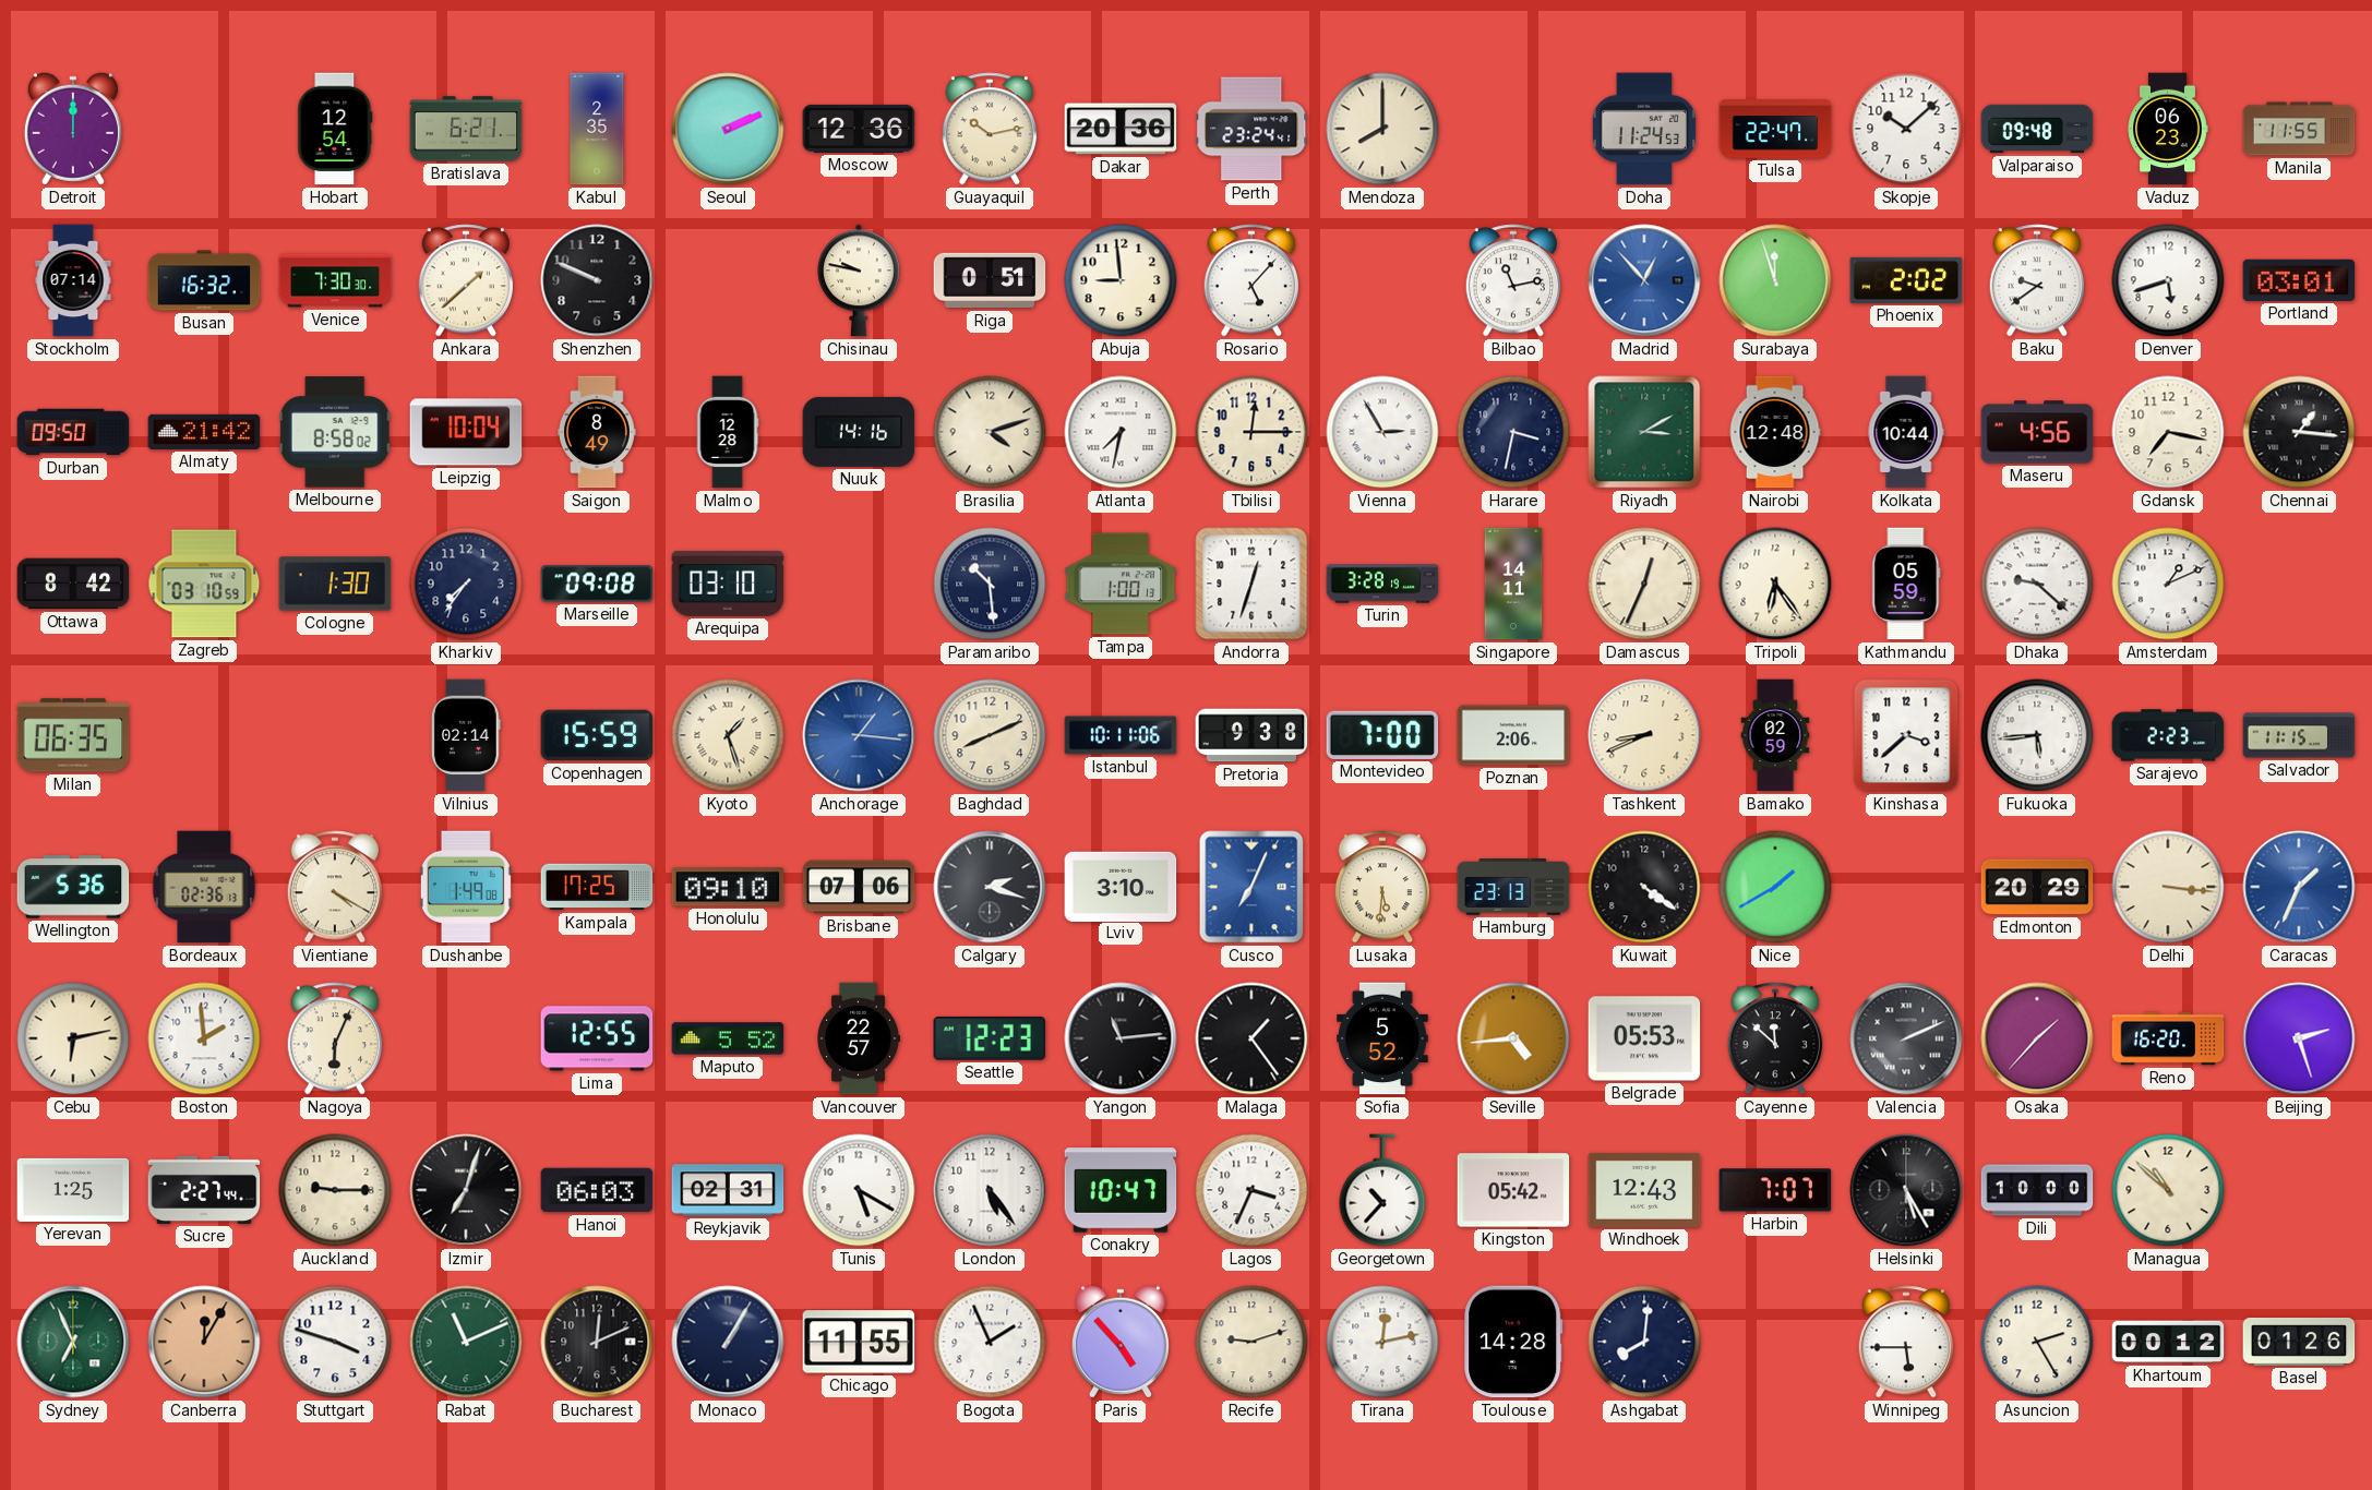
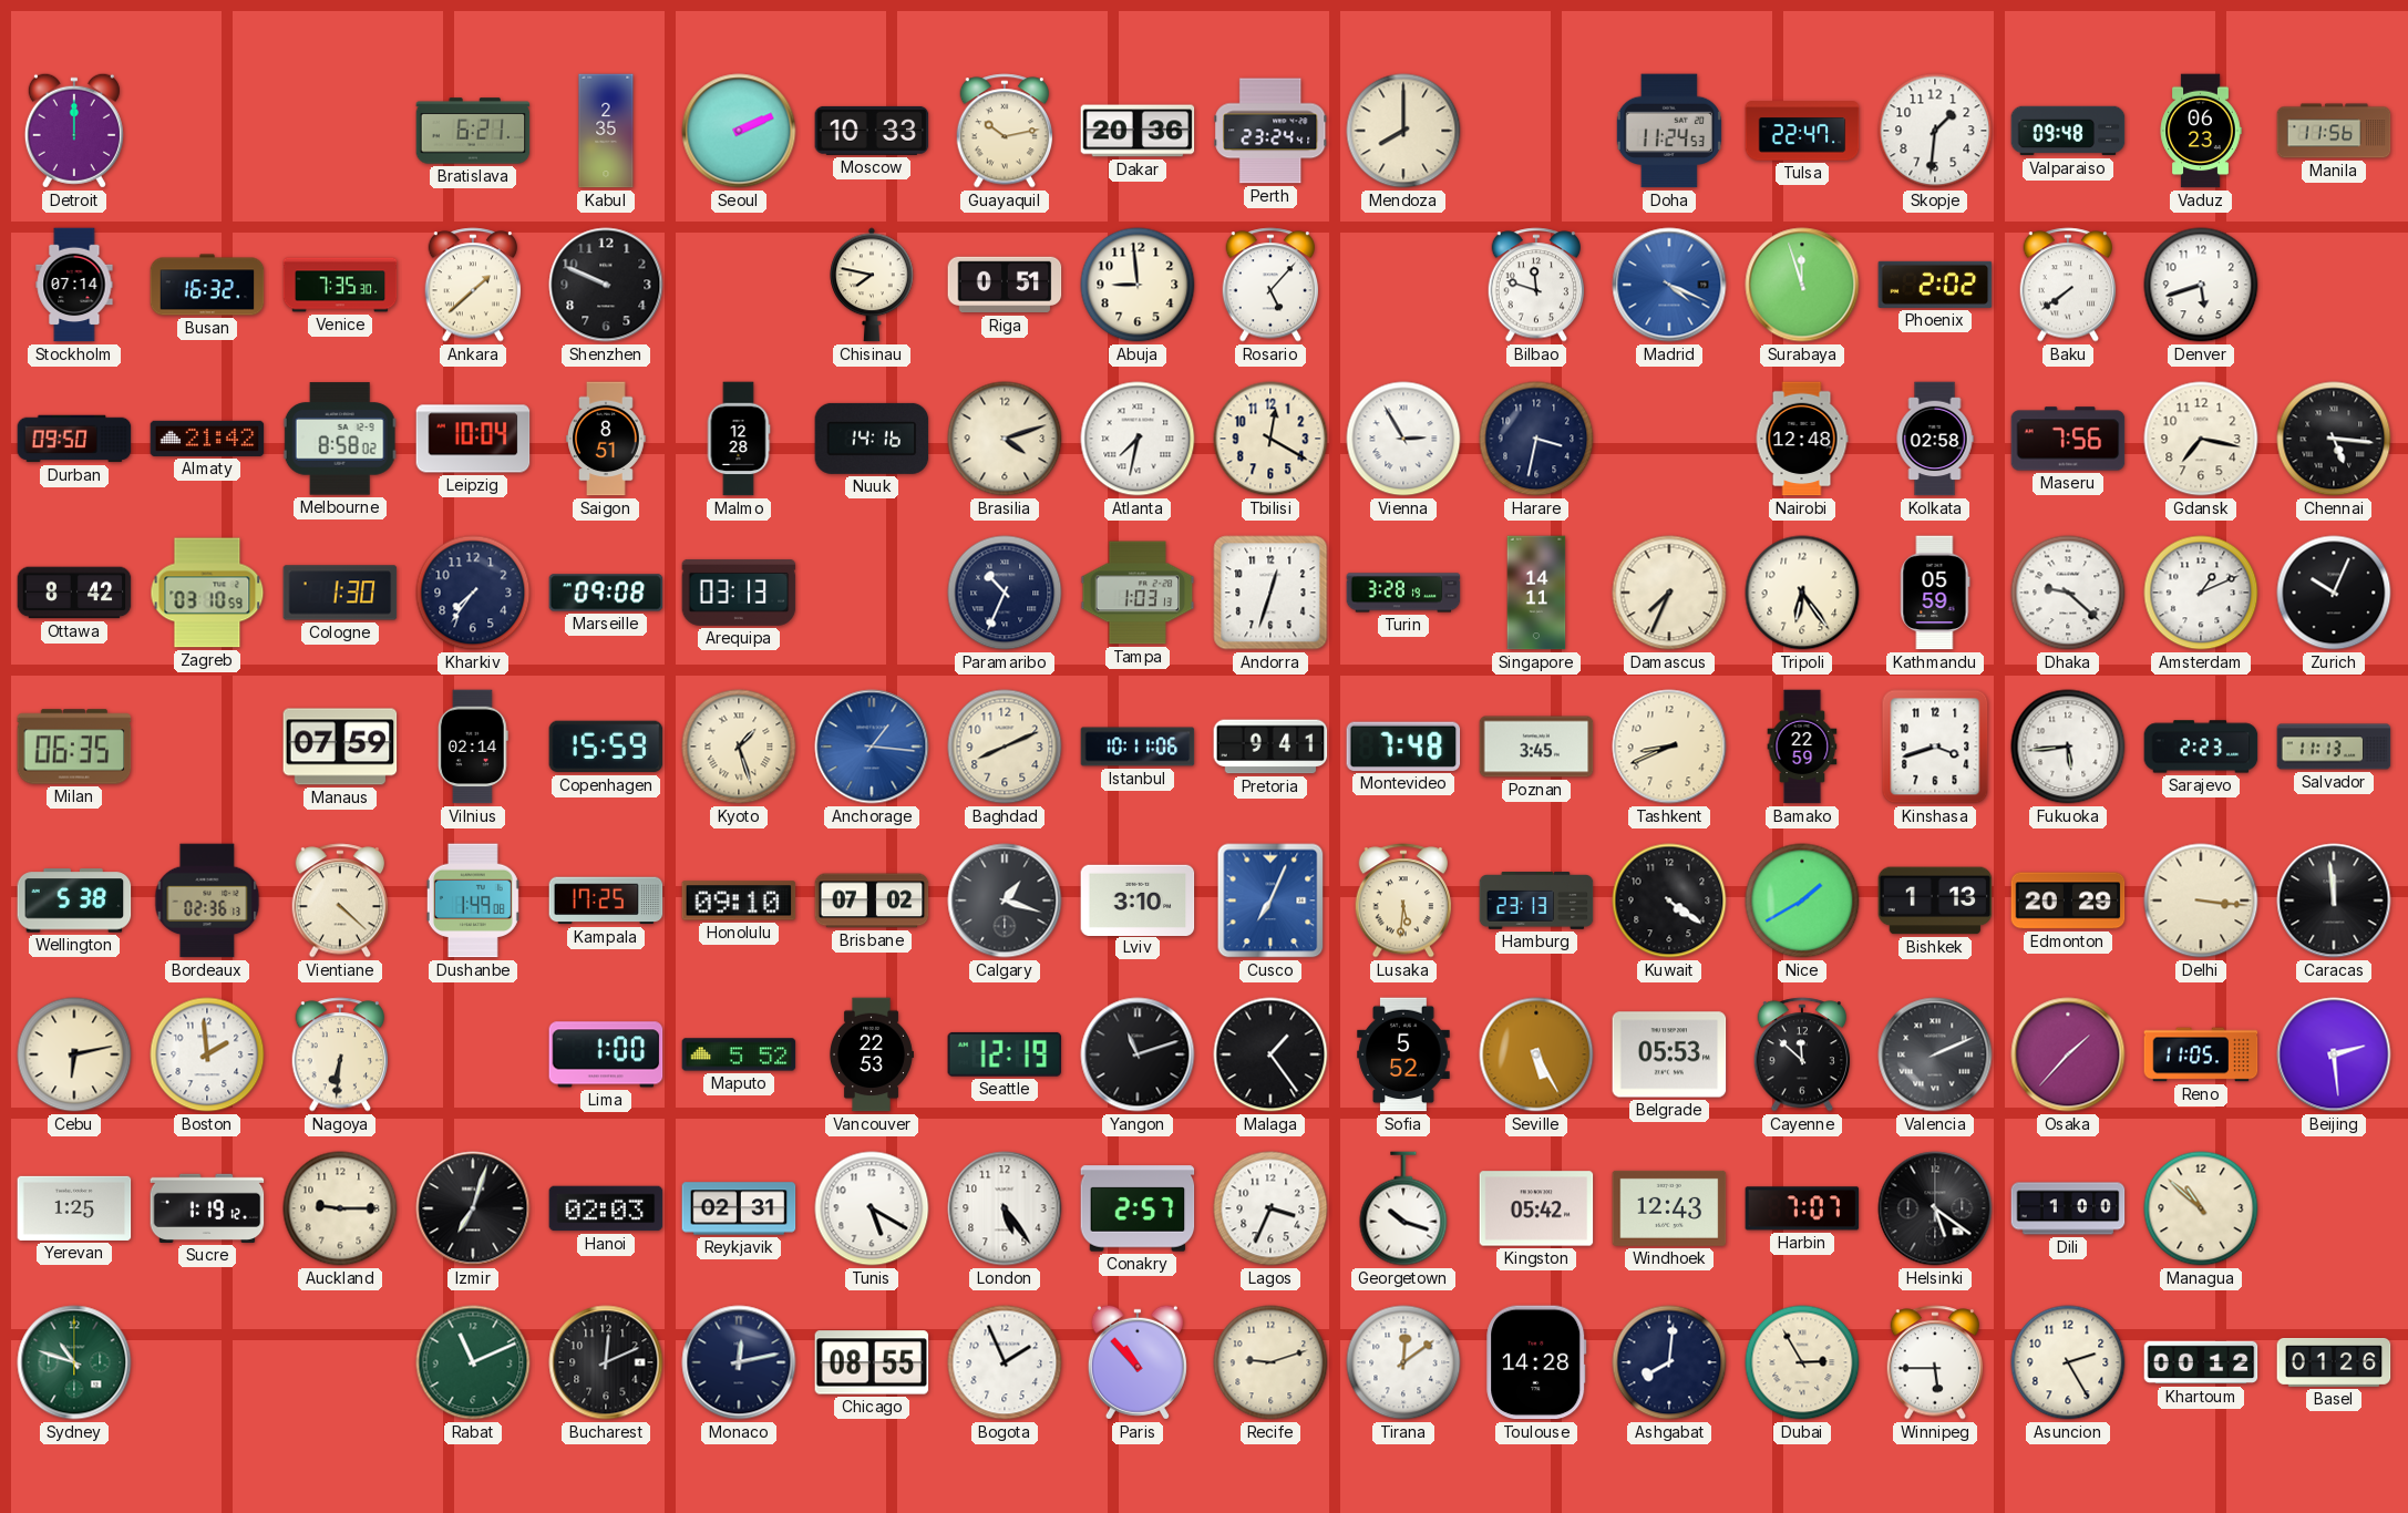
Hobart: 12:54 -> none
Moscow: 12:36 -> 10:33
Skopje: 10:08 -> 1:31
Manila: 11:55 -> 11:56
Venice: 7:30 -> 7:35
Chisinau: 9:47 -> 7:47
Bilbao: 11:13 -> 11:48
Madrid: 12:53 -> 4:19
Baku: 9:39 -> 7:39
Portland: 03:01 -> none
Saigon: 8:49 -> 8:51
Tbilisi: 12:15 -> 12:20
Riyadh: 3:10 -> none
Kolkata: 10:44 -> 02:58
Maseru: 4:56 -> 7:56
Chennai: 1:16 -> 5:16
Arequipa: 03:10 -> 03:13
Paramaribo: 10:29 -> 10:34
Tampa: 1:00 -> 1:03
Damascus: 12:34 -> 7:34
Zurich: none -> 10:04
Manaus: none -> 07:59
Pretoria: 9:38 -> 9:41
Montevideo: 7:00 -> 7:48
Poznan: 2:06 -> 3:45
Bamako: 02:59 -> 22:59
Kinshasa: 3:38 -> 3:42
Salvador: 11:15 -> 11:13
Wellington: 5:36 -> 5:38
Vientiane: 4:20 -> 4:22
Brisbane: 07:06 -> 07:02
Calgary: 2:18 -> 1:18
Bishkek: none -> 1:13
Caracas: 1:34 -> 11:59
Caracas dial: blue -> black
Nagoya: 6:04 -> 6:31
Lima: 12:55 -> 1:00
Vancouver: 22:57 -> 22:53
Seattle: 12:23 -> 12:19
Yangon: 11:14 -> 11:12
Seville: 4:44 -> 5:25
Reno: 16:20 -> 11:05
Beijing: 2:27 -> 2:29
Sucre: 2:27 -> 1:19
Hanoi: 06:03 -> 02:03
Conakry: 10:47 -> 2:57
Georgetown: 10:37 -> 10:18
Helsinki: 5:25 -> 5:21
Dili: 10:00 -> 1:00
Sydney: 6:56 -> 10:48
Canberra: 12:05 -> none
Stuttgart: 3:48 -> none
Monaco: 1:05 -> 12:13
Chicago: 11:55 -> 08:55
Paris: 4:53 -> 10:53
Tirana: 12:13 -> 12:09
Dubai: none -> 2:55
